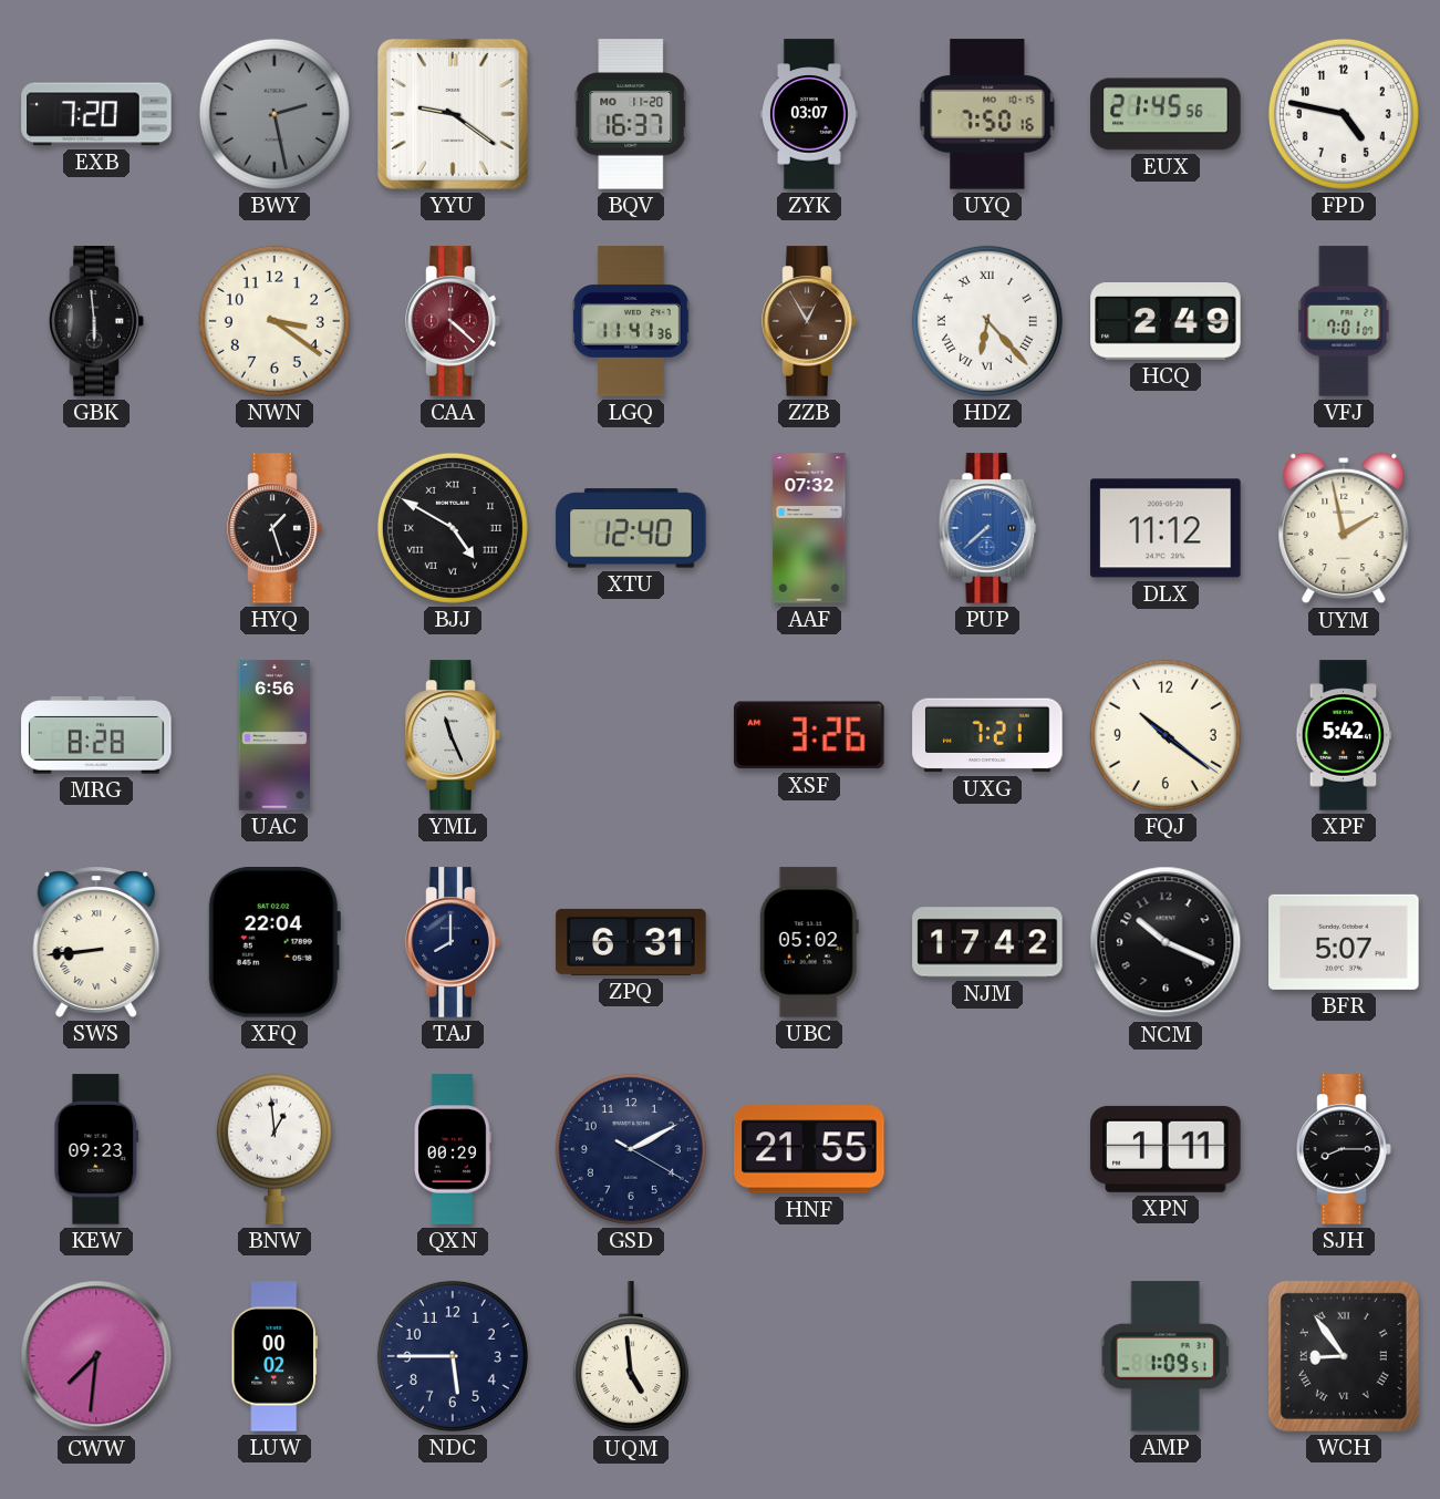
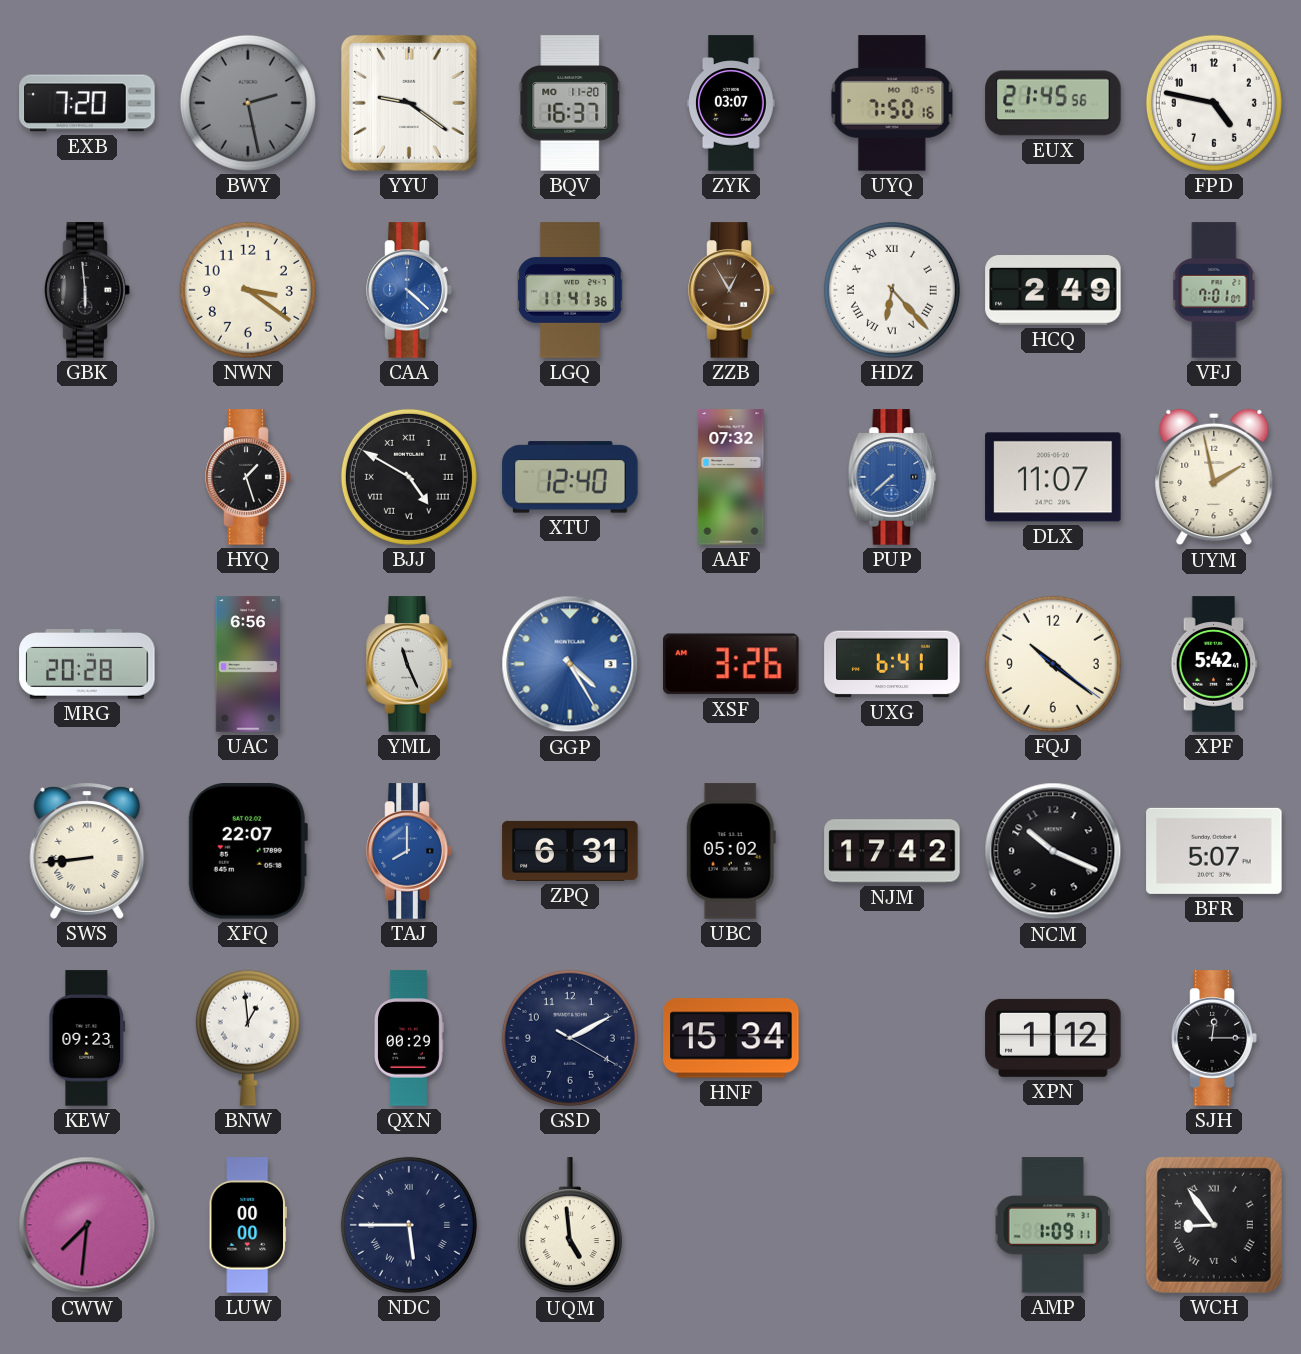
CAA dial: burgundy -> blue
DLX: 11:12 -> 11:07
MRG: 8:28 -> 20:28
GGP: none -> 4:25
UXG: 7:21 -> 6:41
XFQ: 22:04 -> 22:07
TAJ dial: navy -> blue
HNF: 21:55 -> 15:34
XPN: 1:11 -> 1:12
SJH: 8:15 -> 12:15
LUW: 00:02 -> 00:00
NDC numerals: Arabic -> Roman
AMP: 1:09:51 -> 1:09:11
